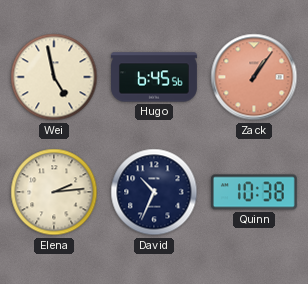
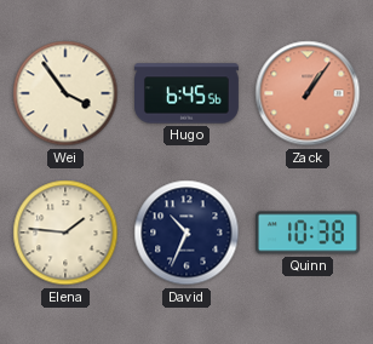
Wei: 4:58 -> 3:54
Elena: 2:14 -> 1:46
